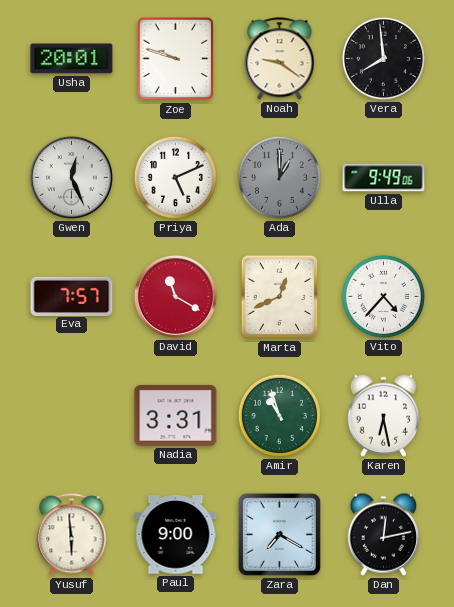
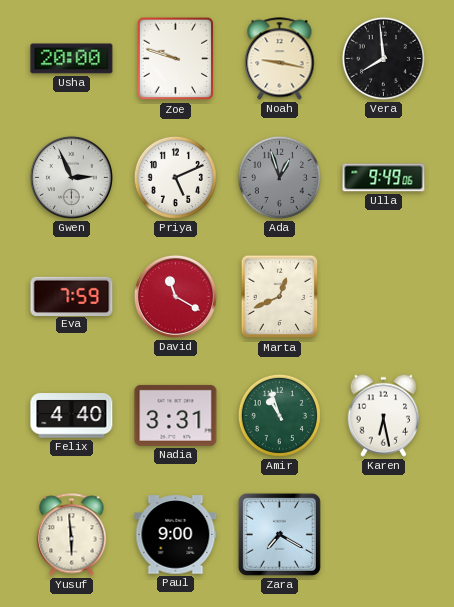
Usha: 20:01 -> 20:00
Noah: 9:21 -> 9:17
Gwen: 12:26 -> 2:56
Ada: 1:00 -> 12:57
Eva: 7:57 -> 7:59
Vito: 4:37 -> none
Felix: none -> 4:40
Dan: 12:13 -> none
